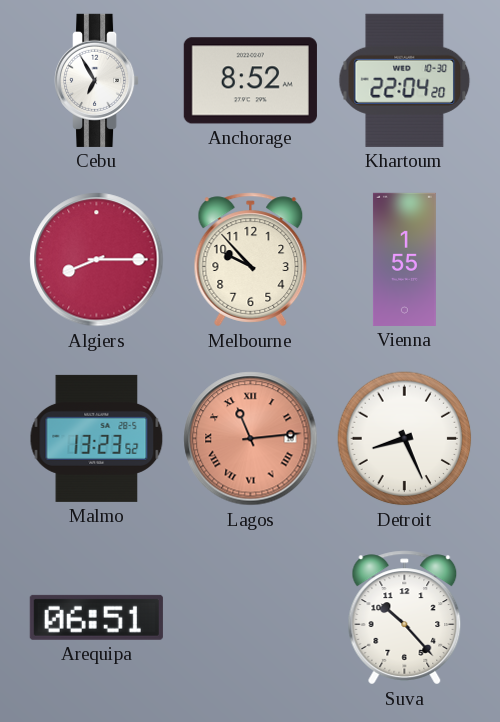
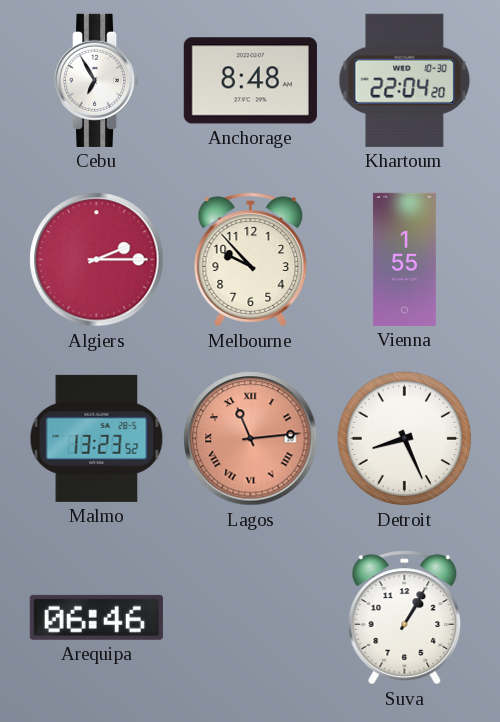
Anchorage: 8:52 -> 8:48
Algiers: 8:15 -> 2:15
Arequipa: 06:51 -> 06:46
Suva: 10:23 -> 1:05
